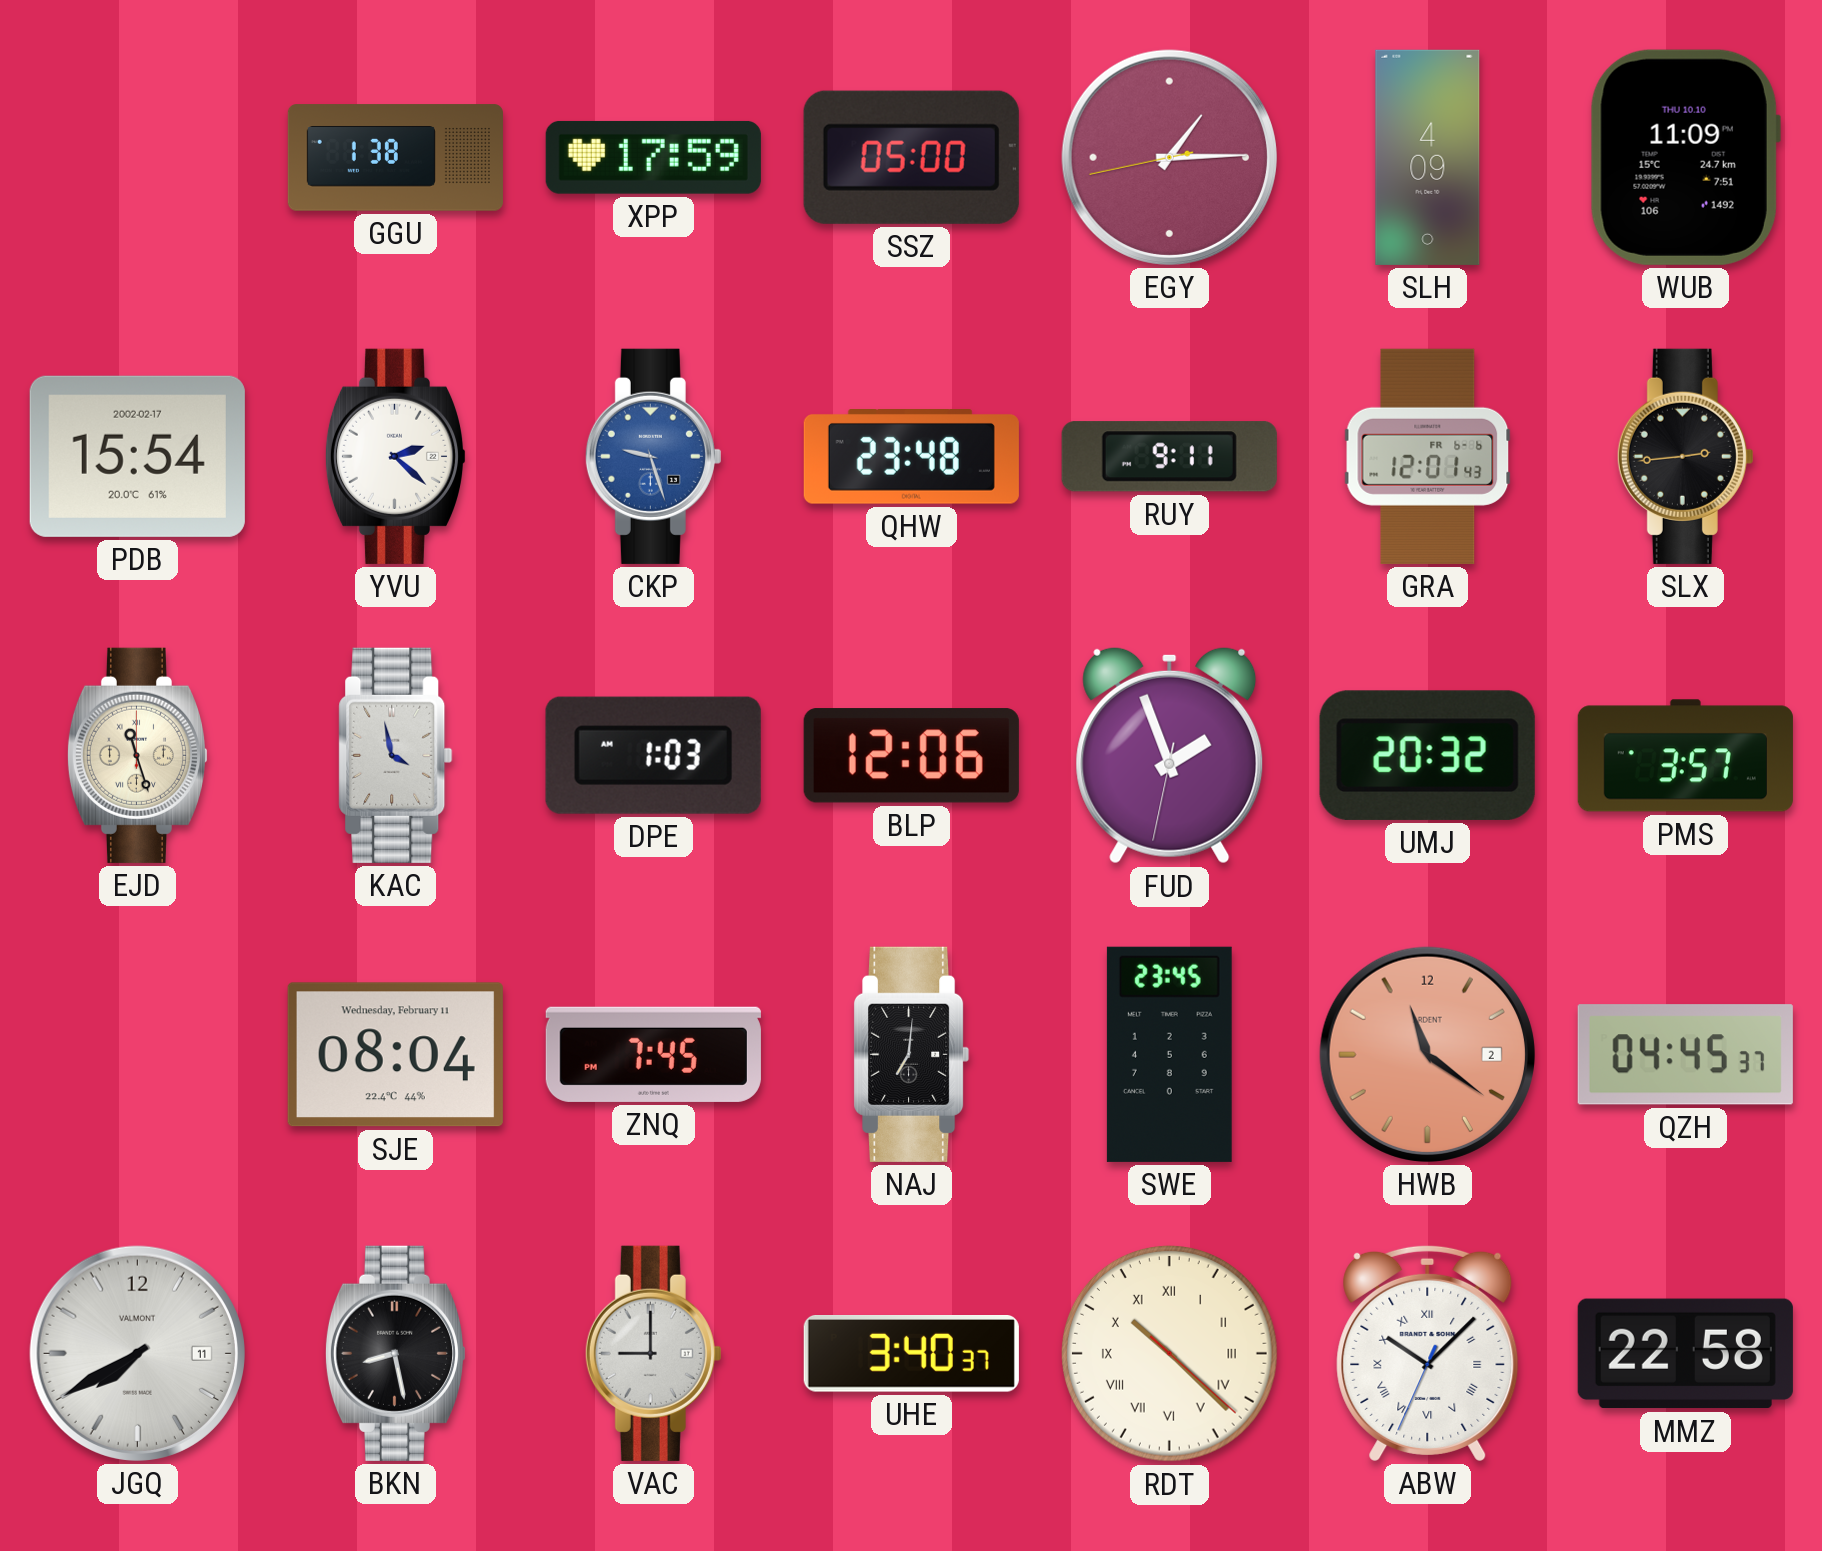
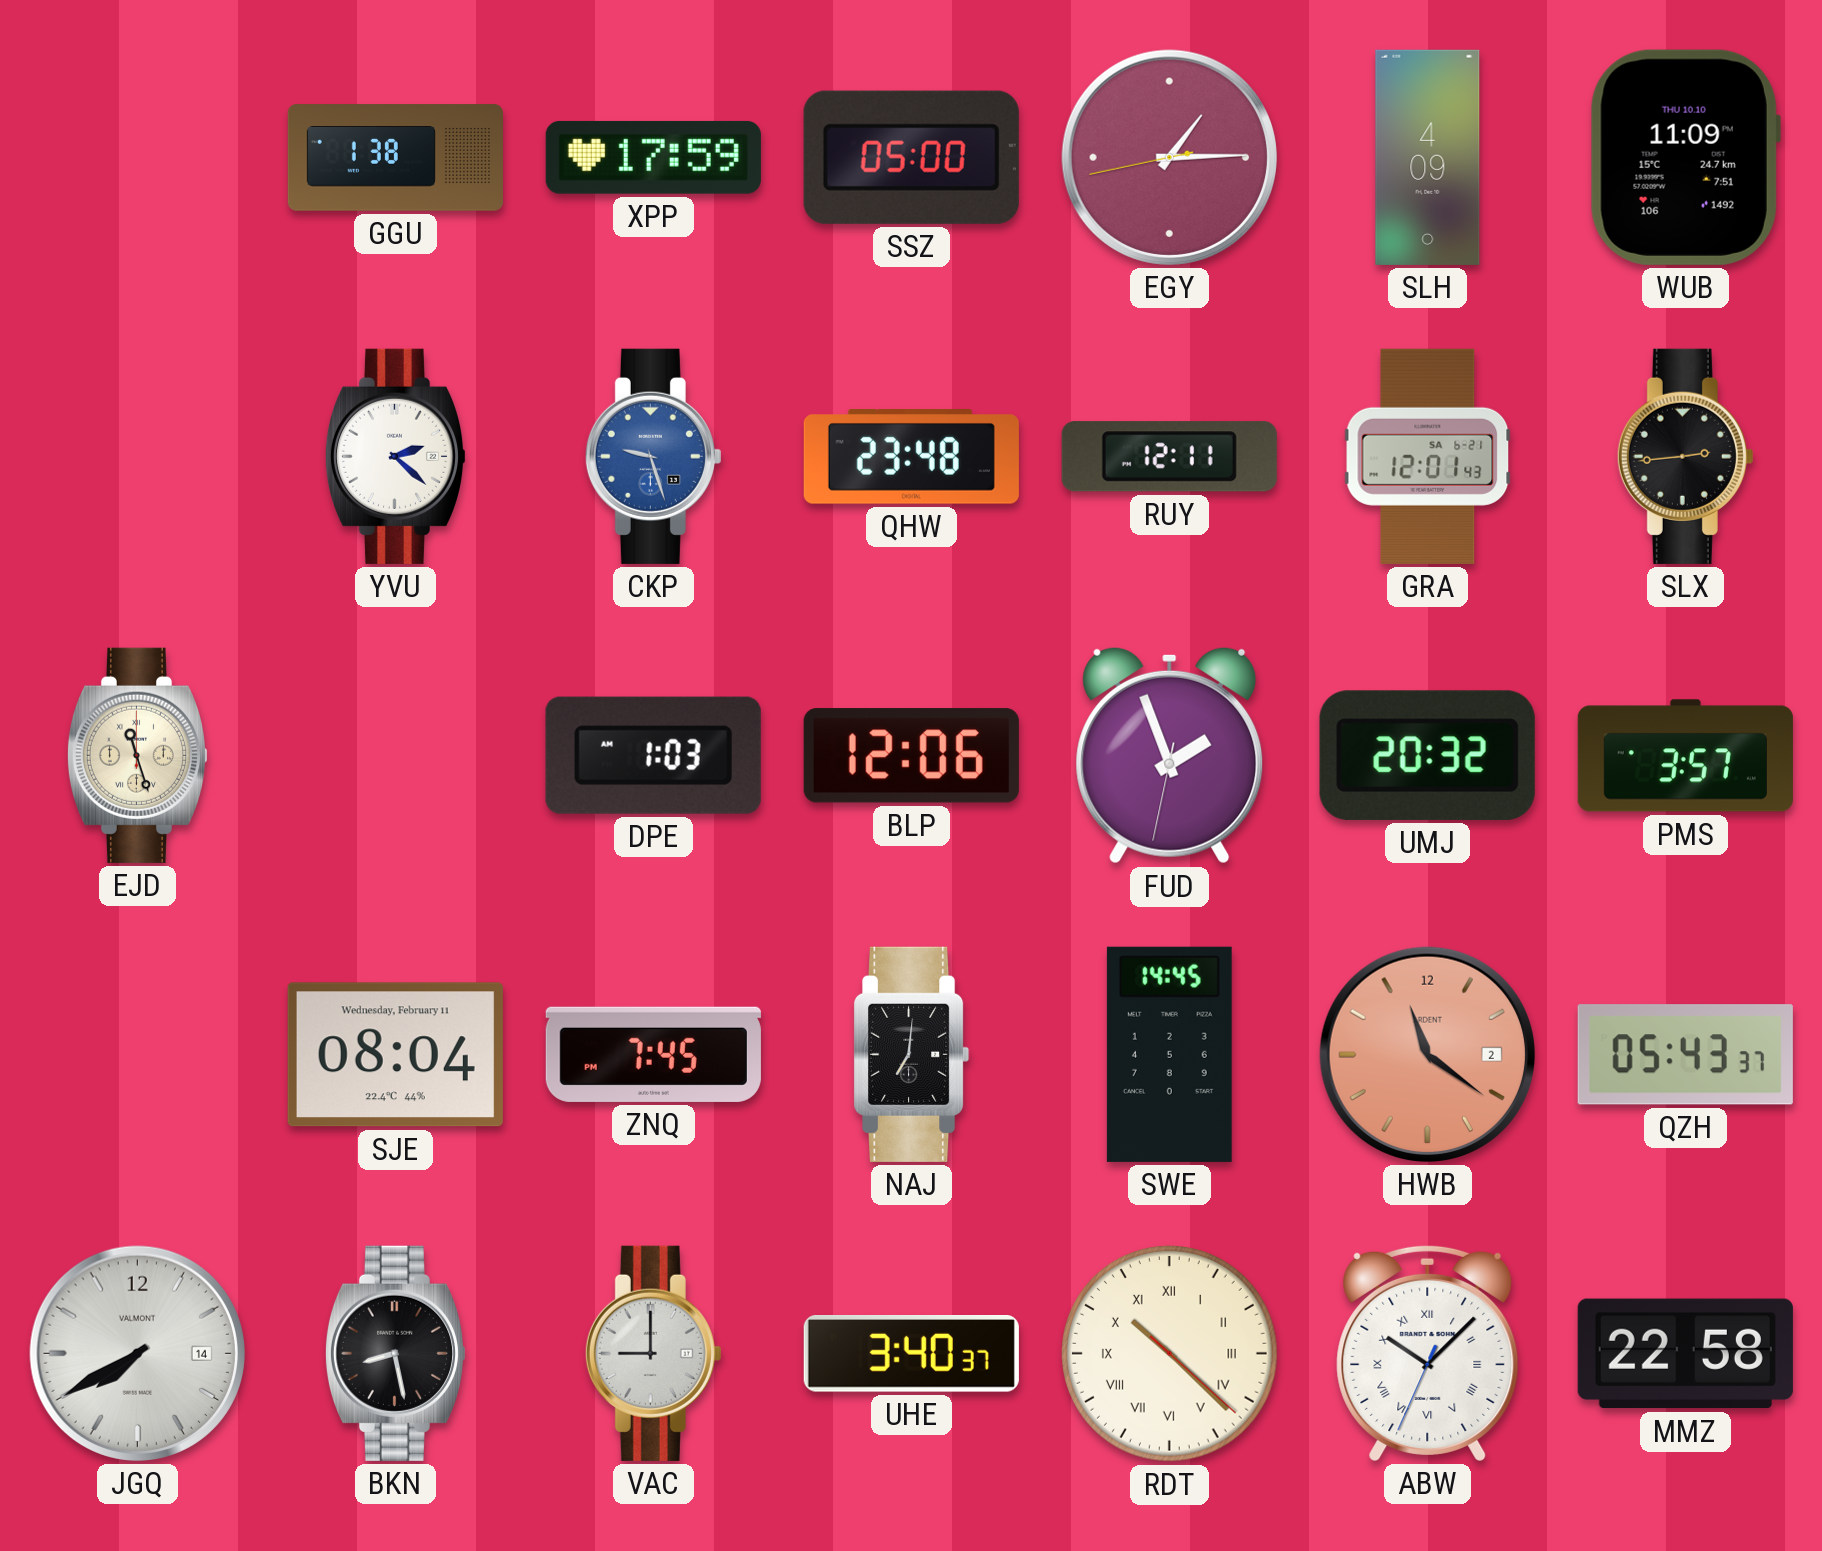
PDB: 15:54 -> none
RUY: 9:11 -> 12:11
GRA date: FR 6-6 -> SA 6-21
KAC: 3:58 -> none
SWE: 23:45 -> 14:45
QZH: 04:45 -> 05:43
JGQ date: 11 -> 14
